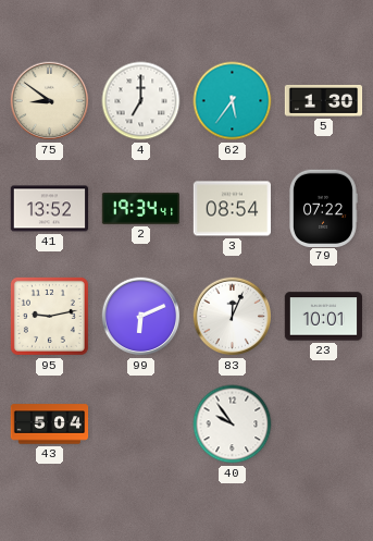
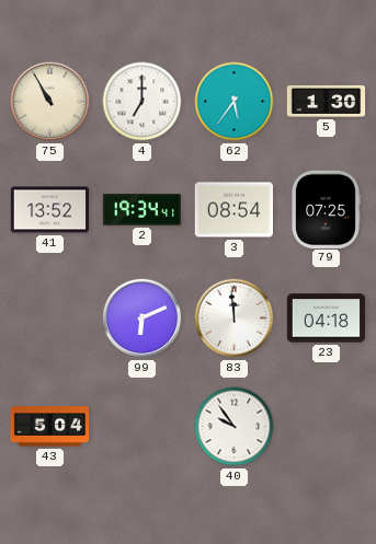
75: 8:51 -> 10:55
79: 07:22 -> 07:25
95: 9:13 -> none
83: 12:04 -> 11:59
23: 10:01 -> 04:18
